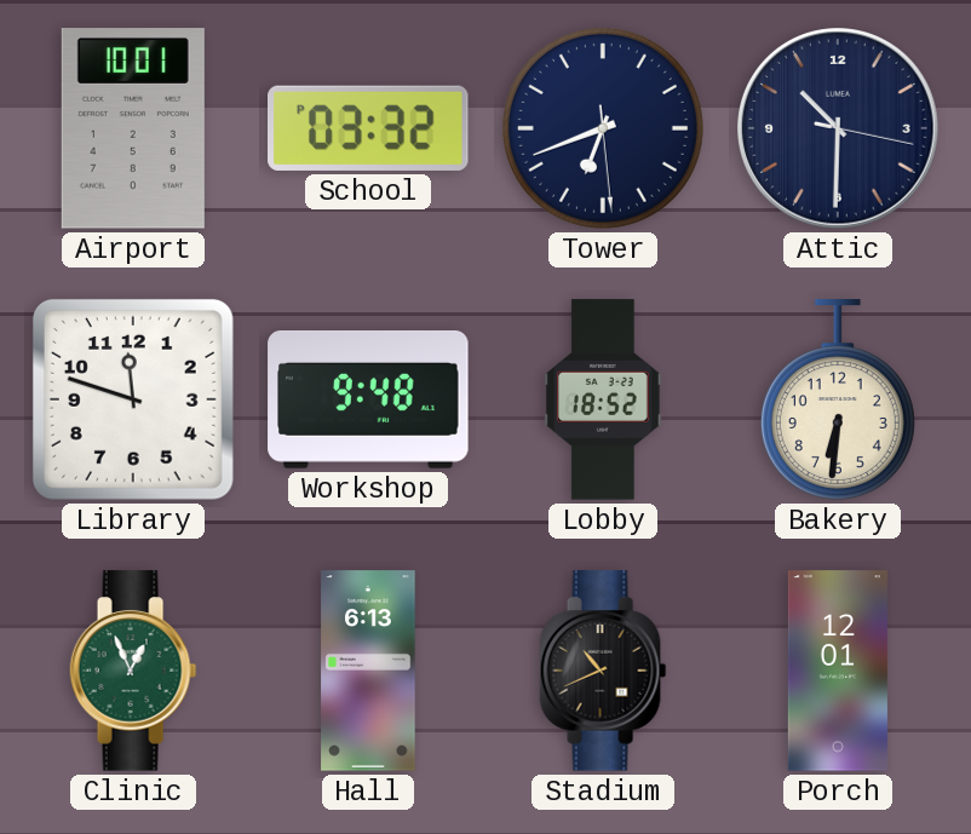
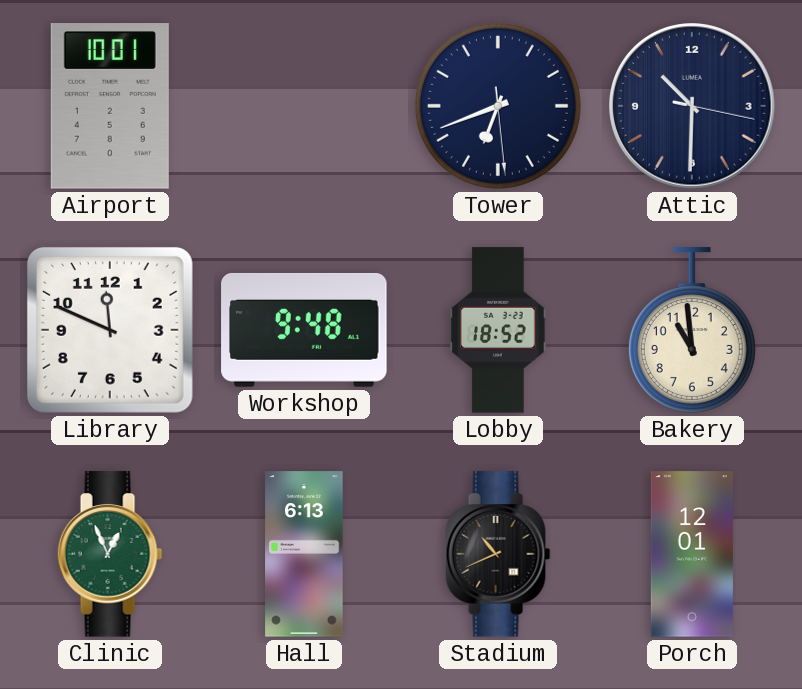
School: 03:32 -> none
Library: 11:48 -> 11:49
Bakery: 6:31 -> 10:59
